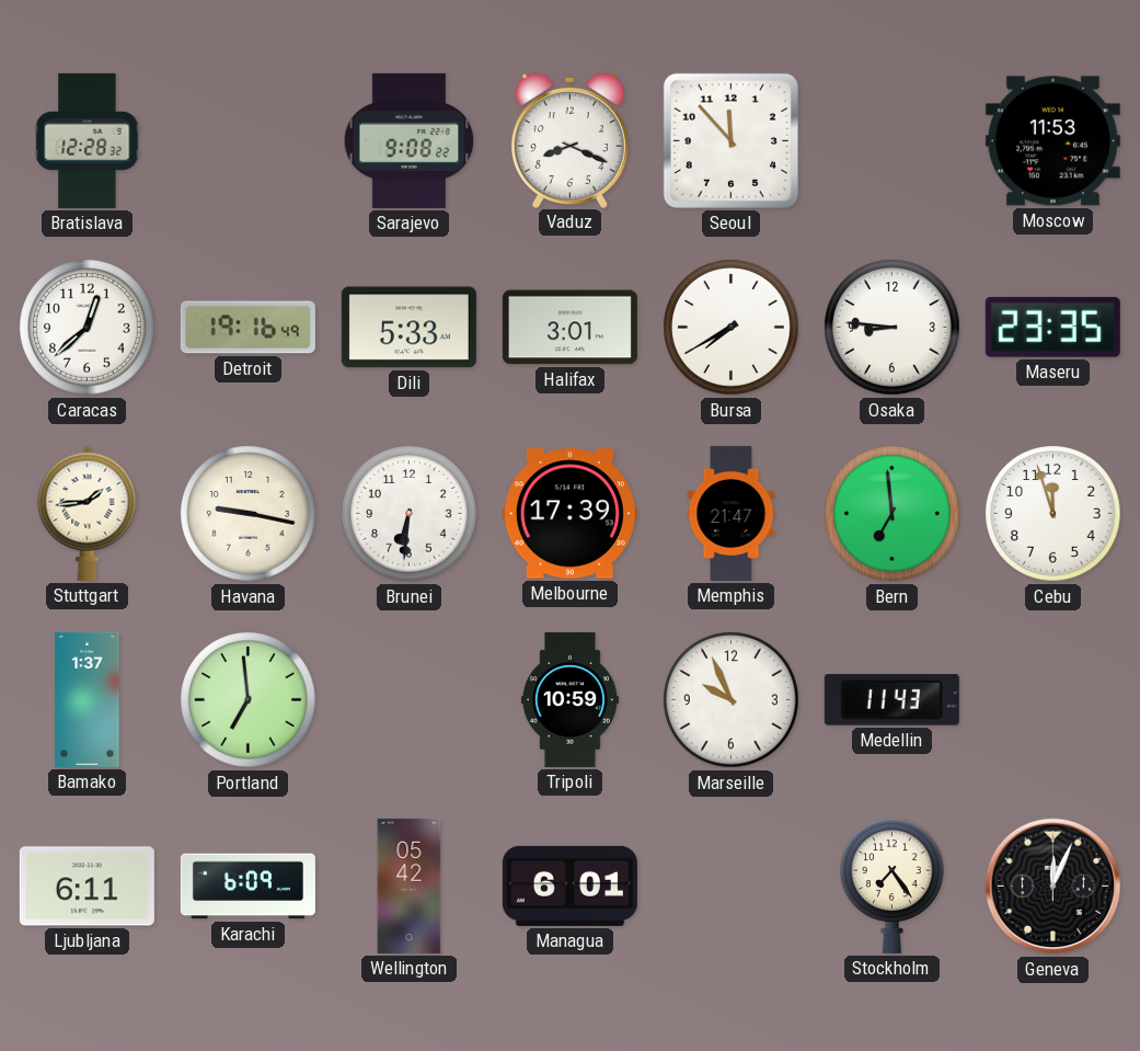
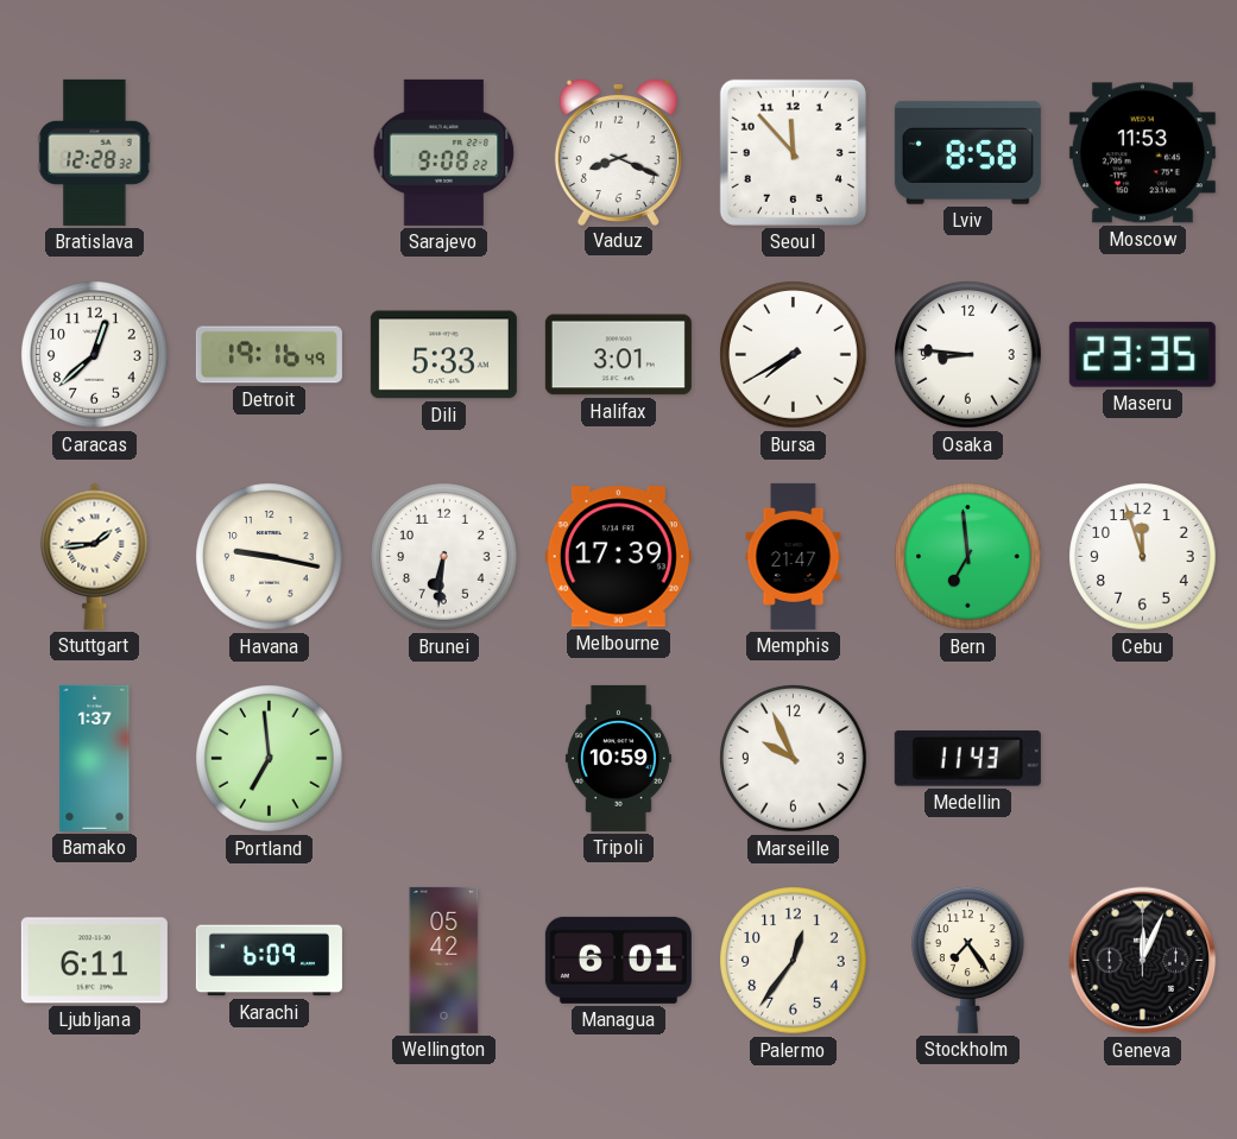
Lviv: none -> 8:58
Palermo: none -> 12:36
